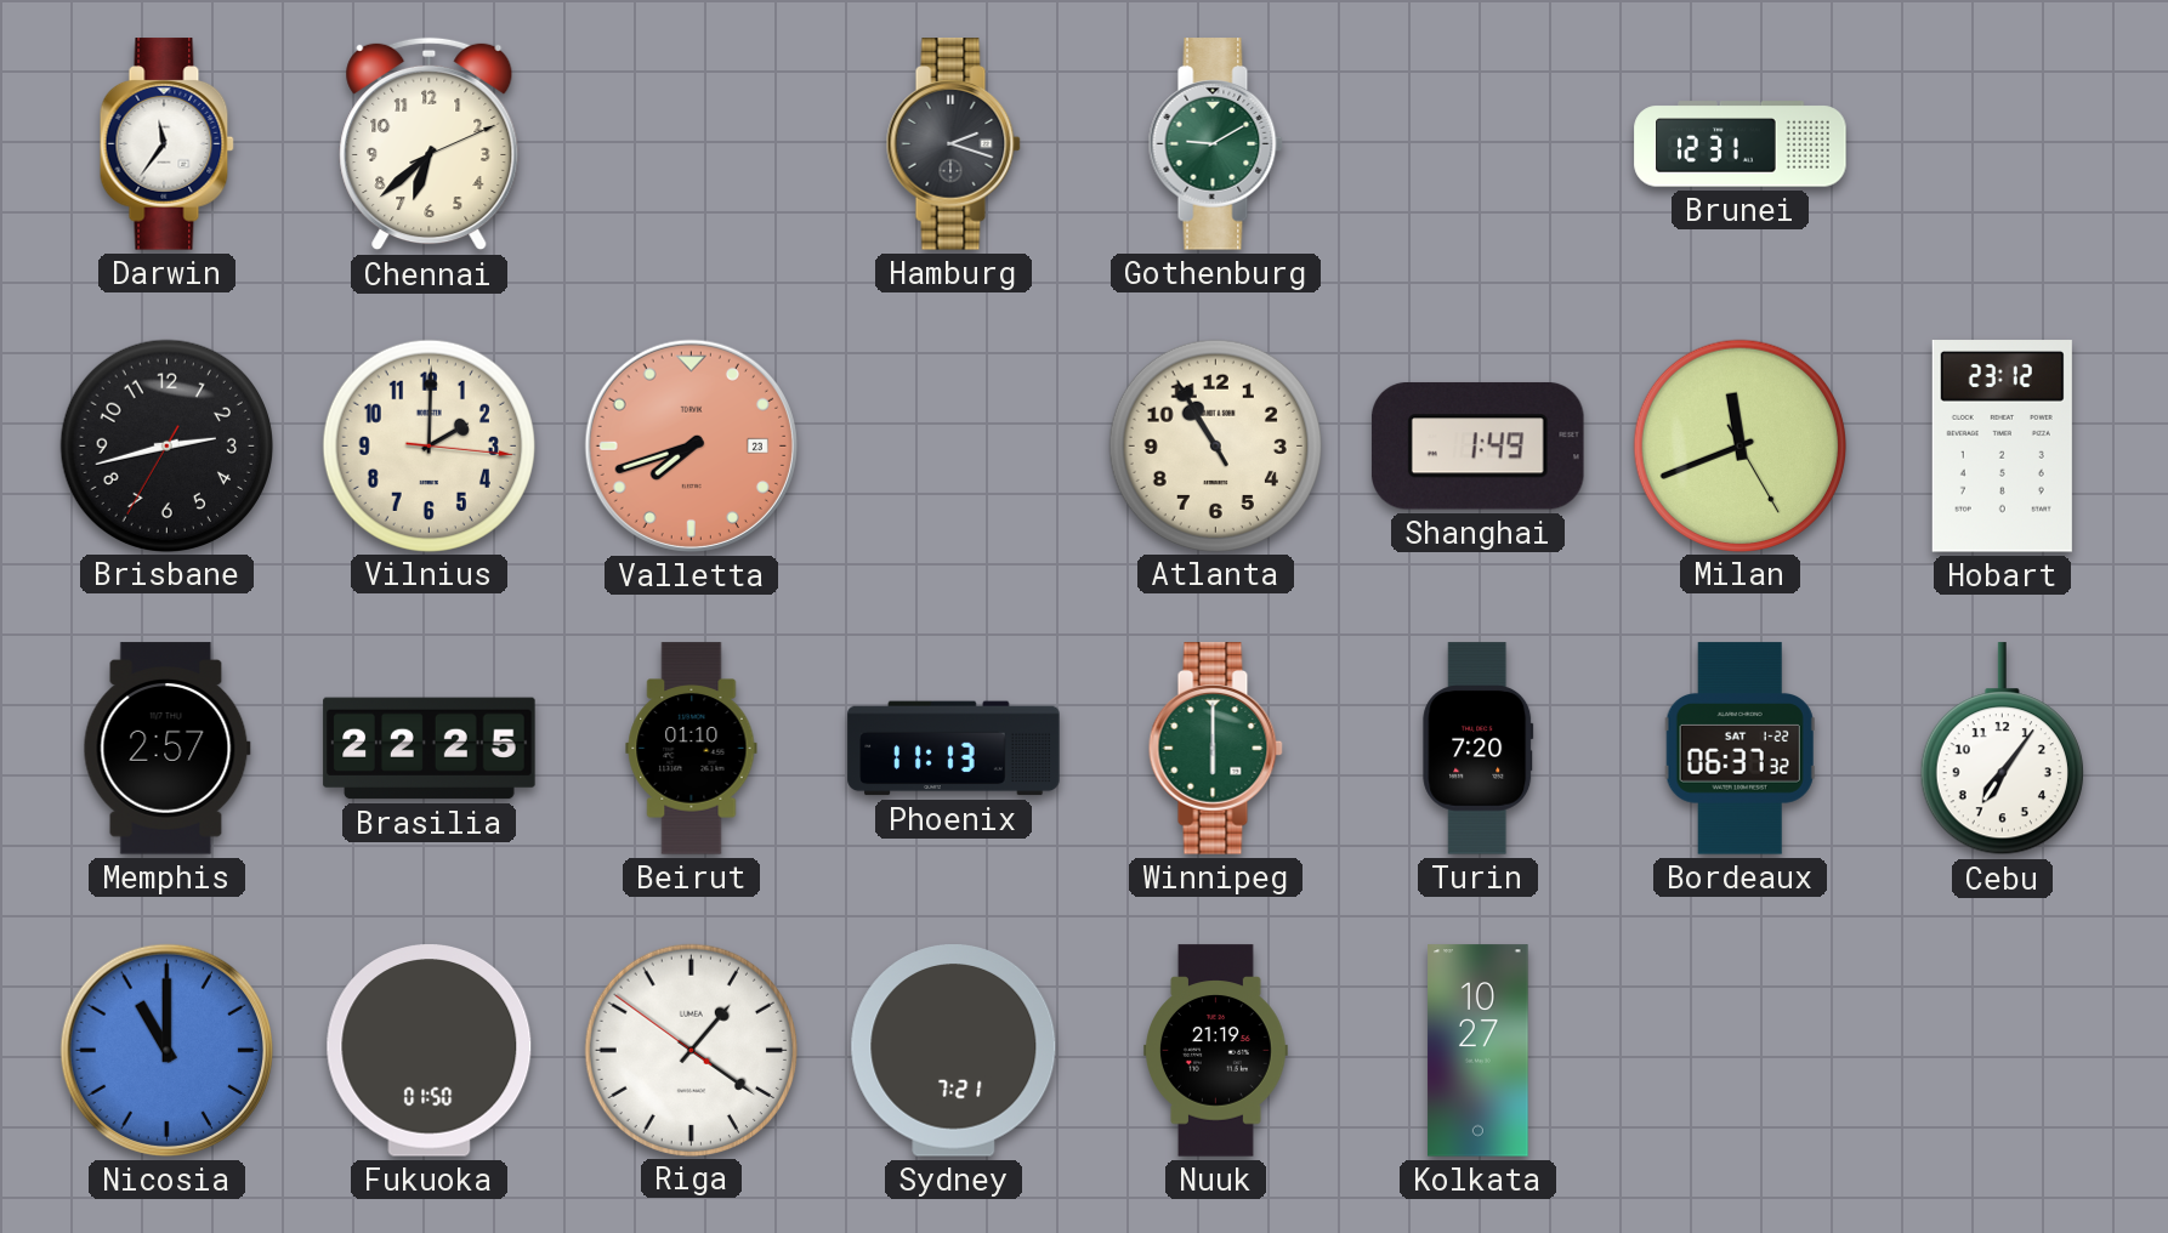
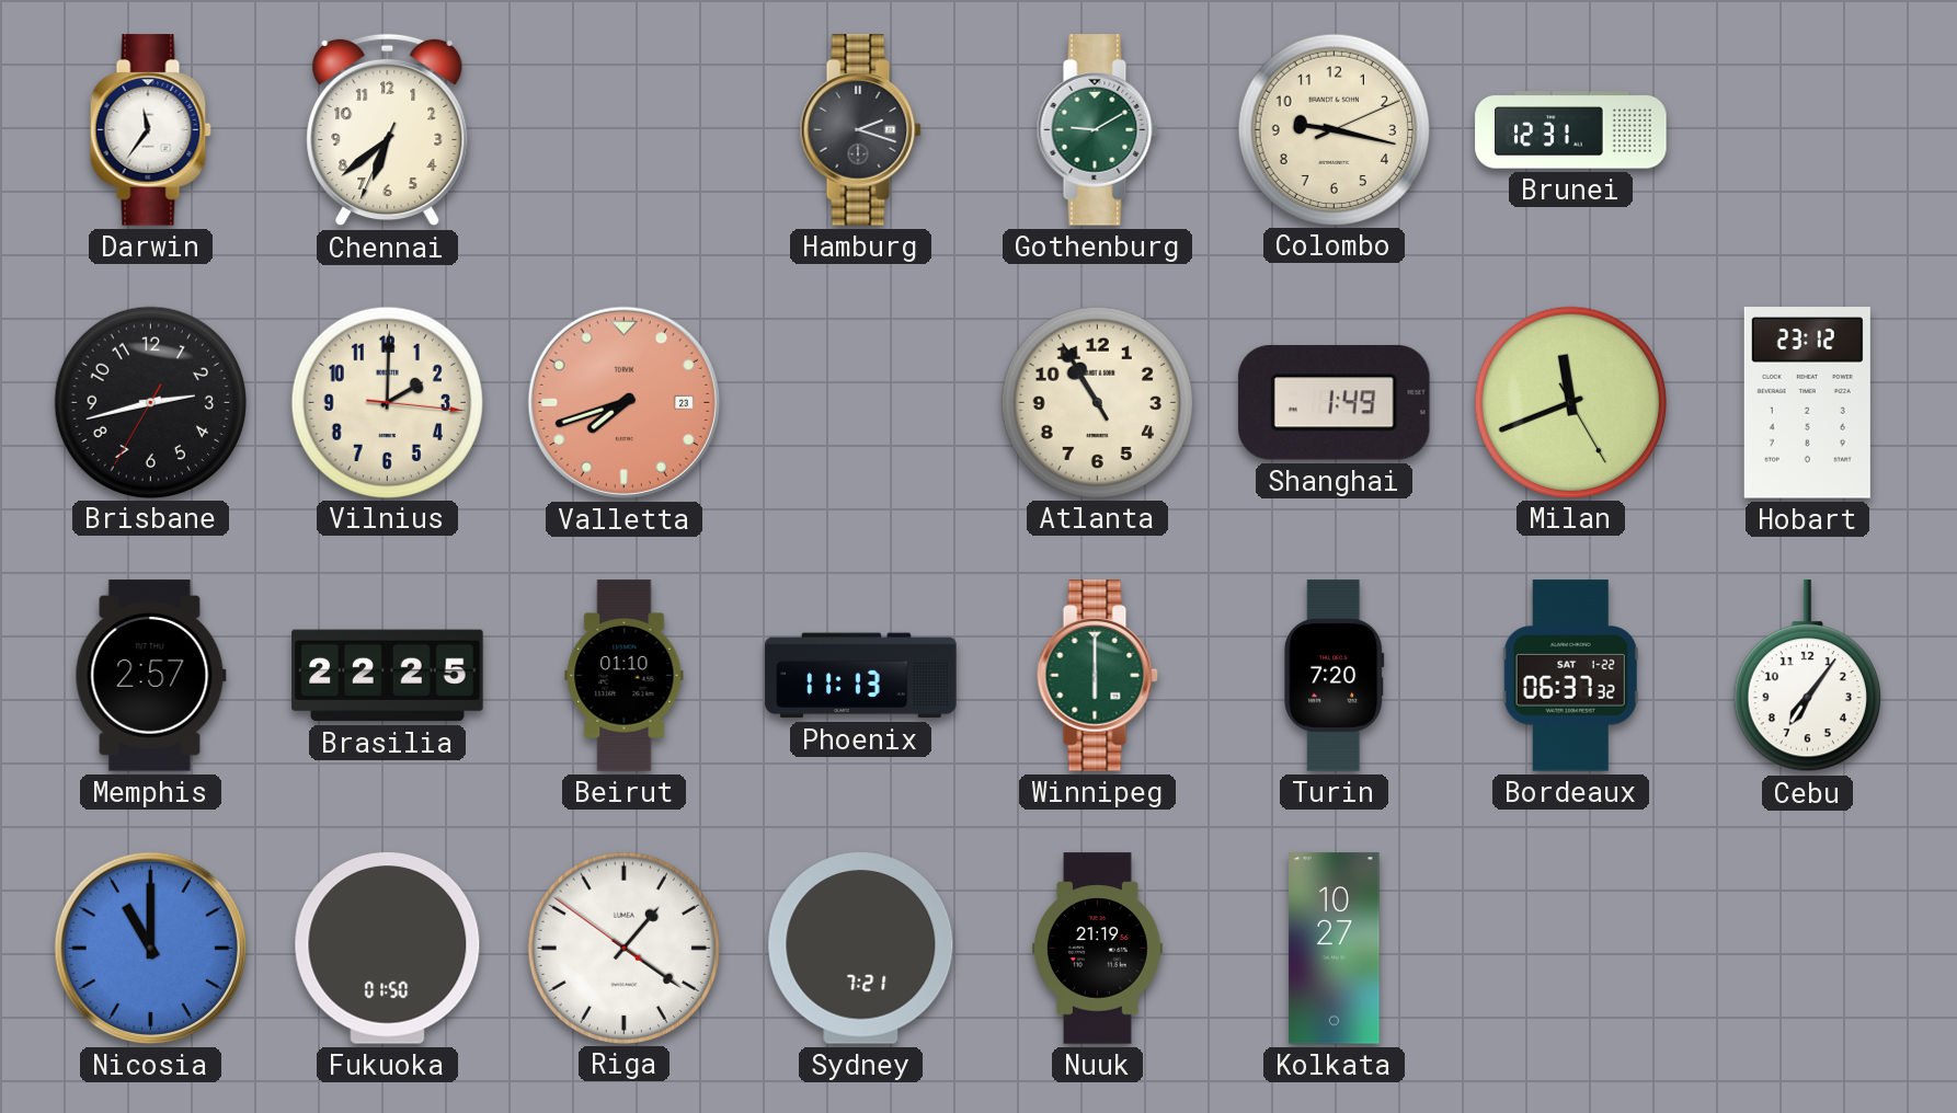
Chennai: 6:38:11 -> 6:38:34
Colombo: none -> 9:17
